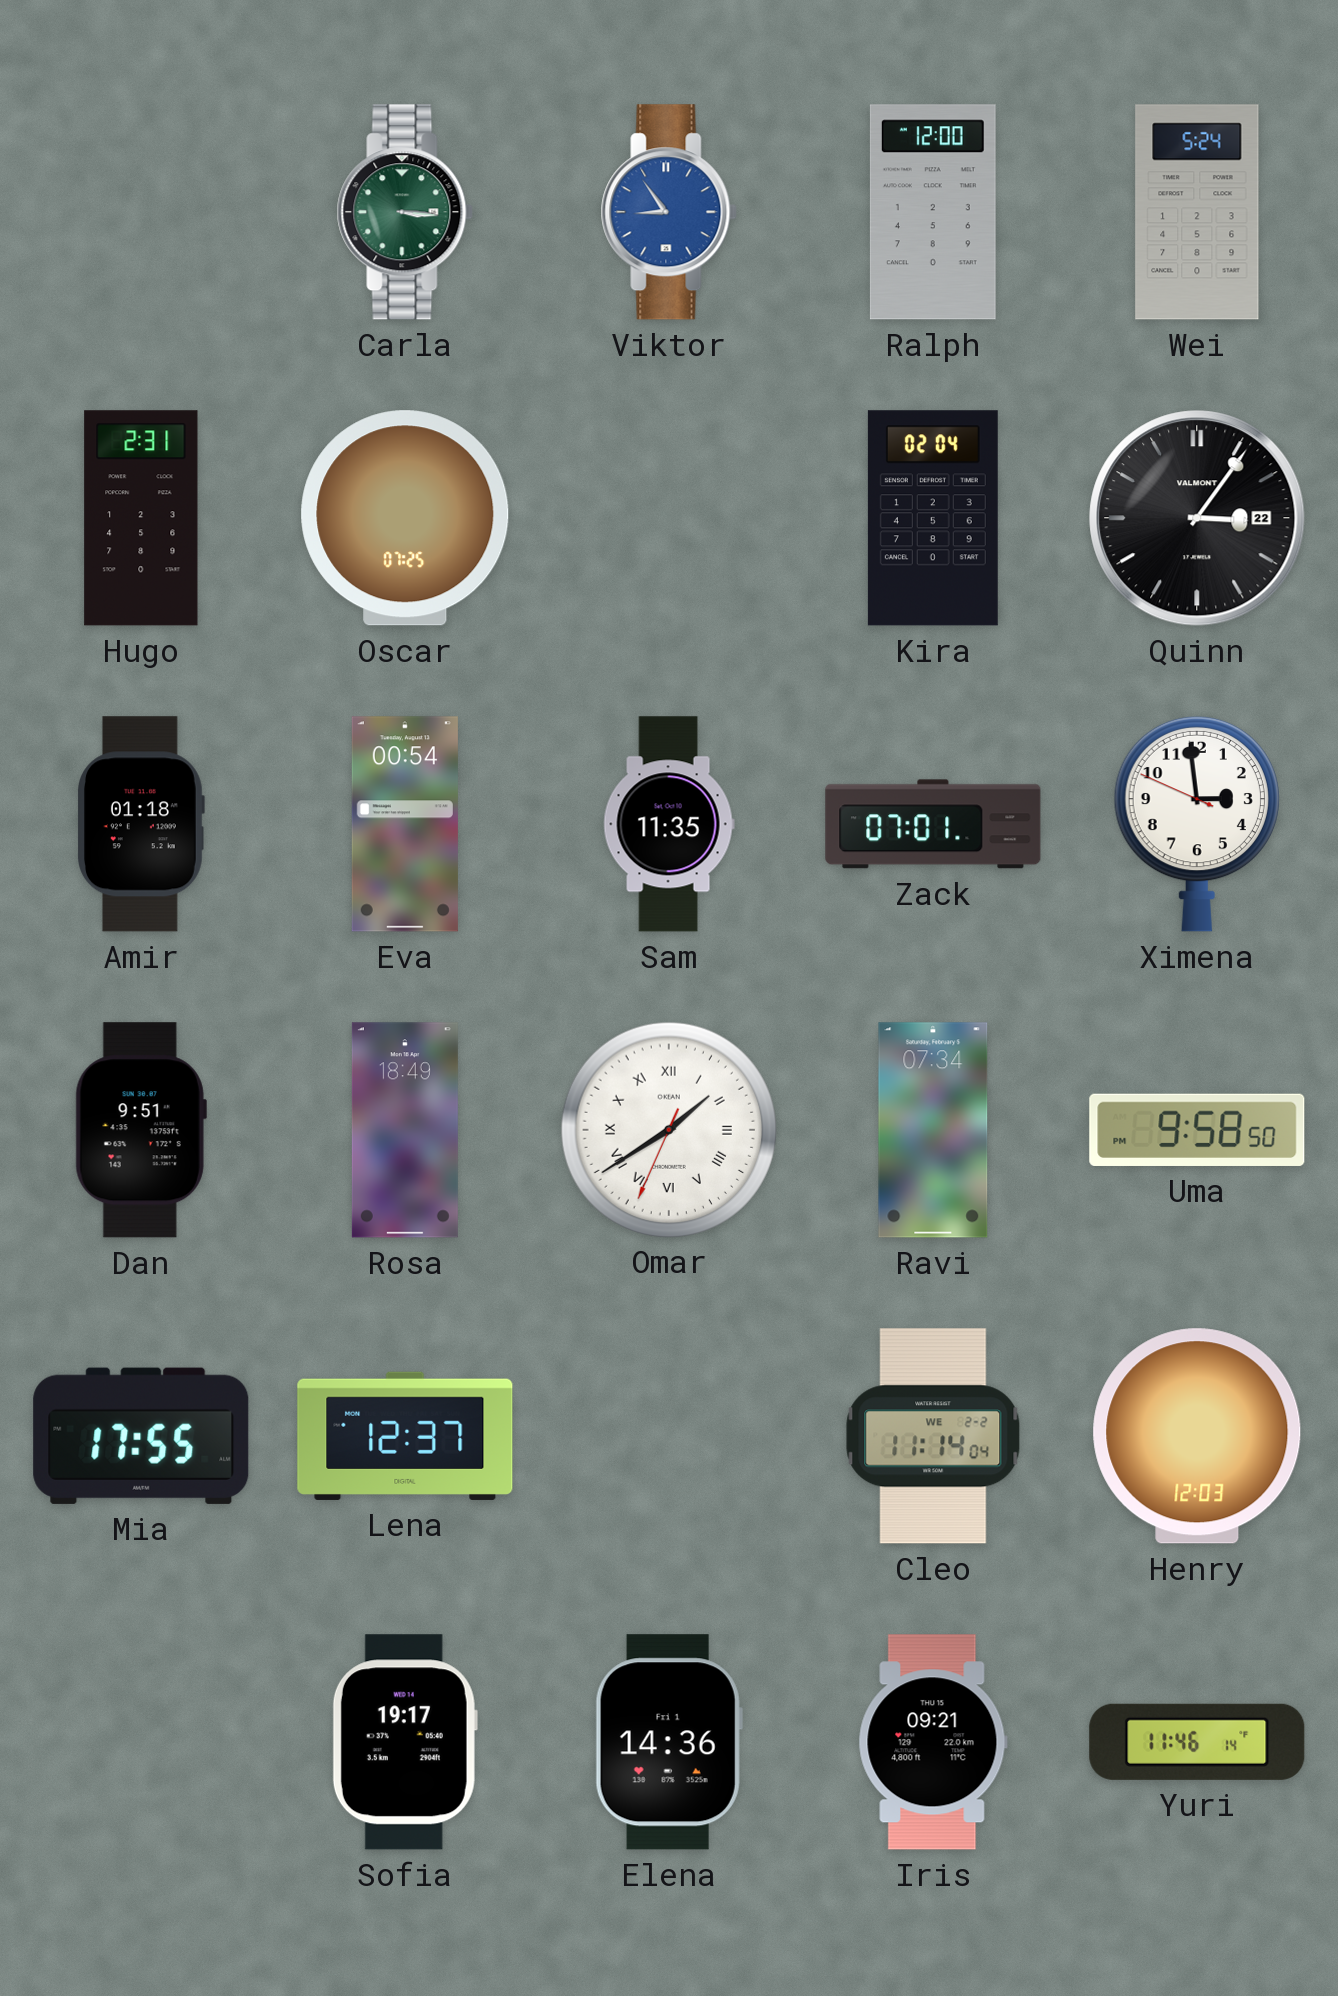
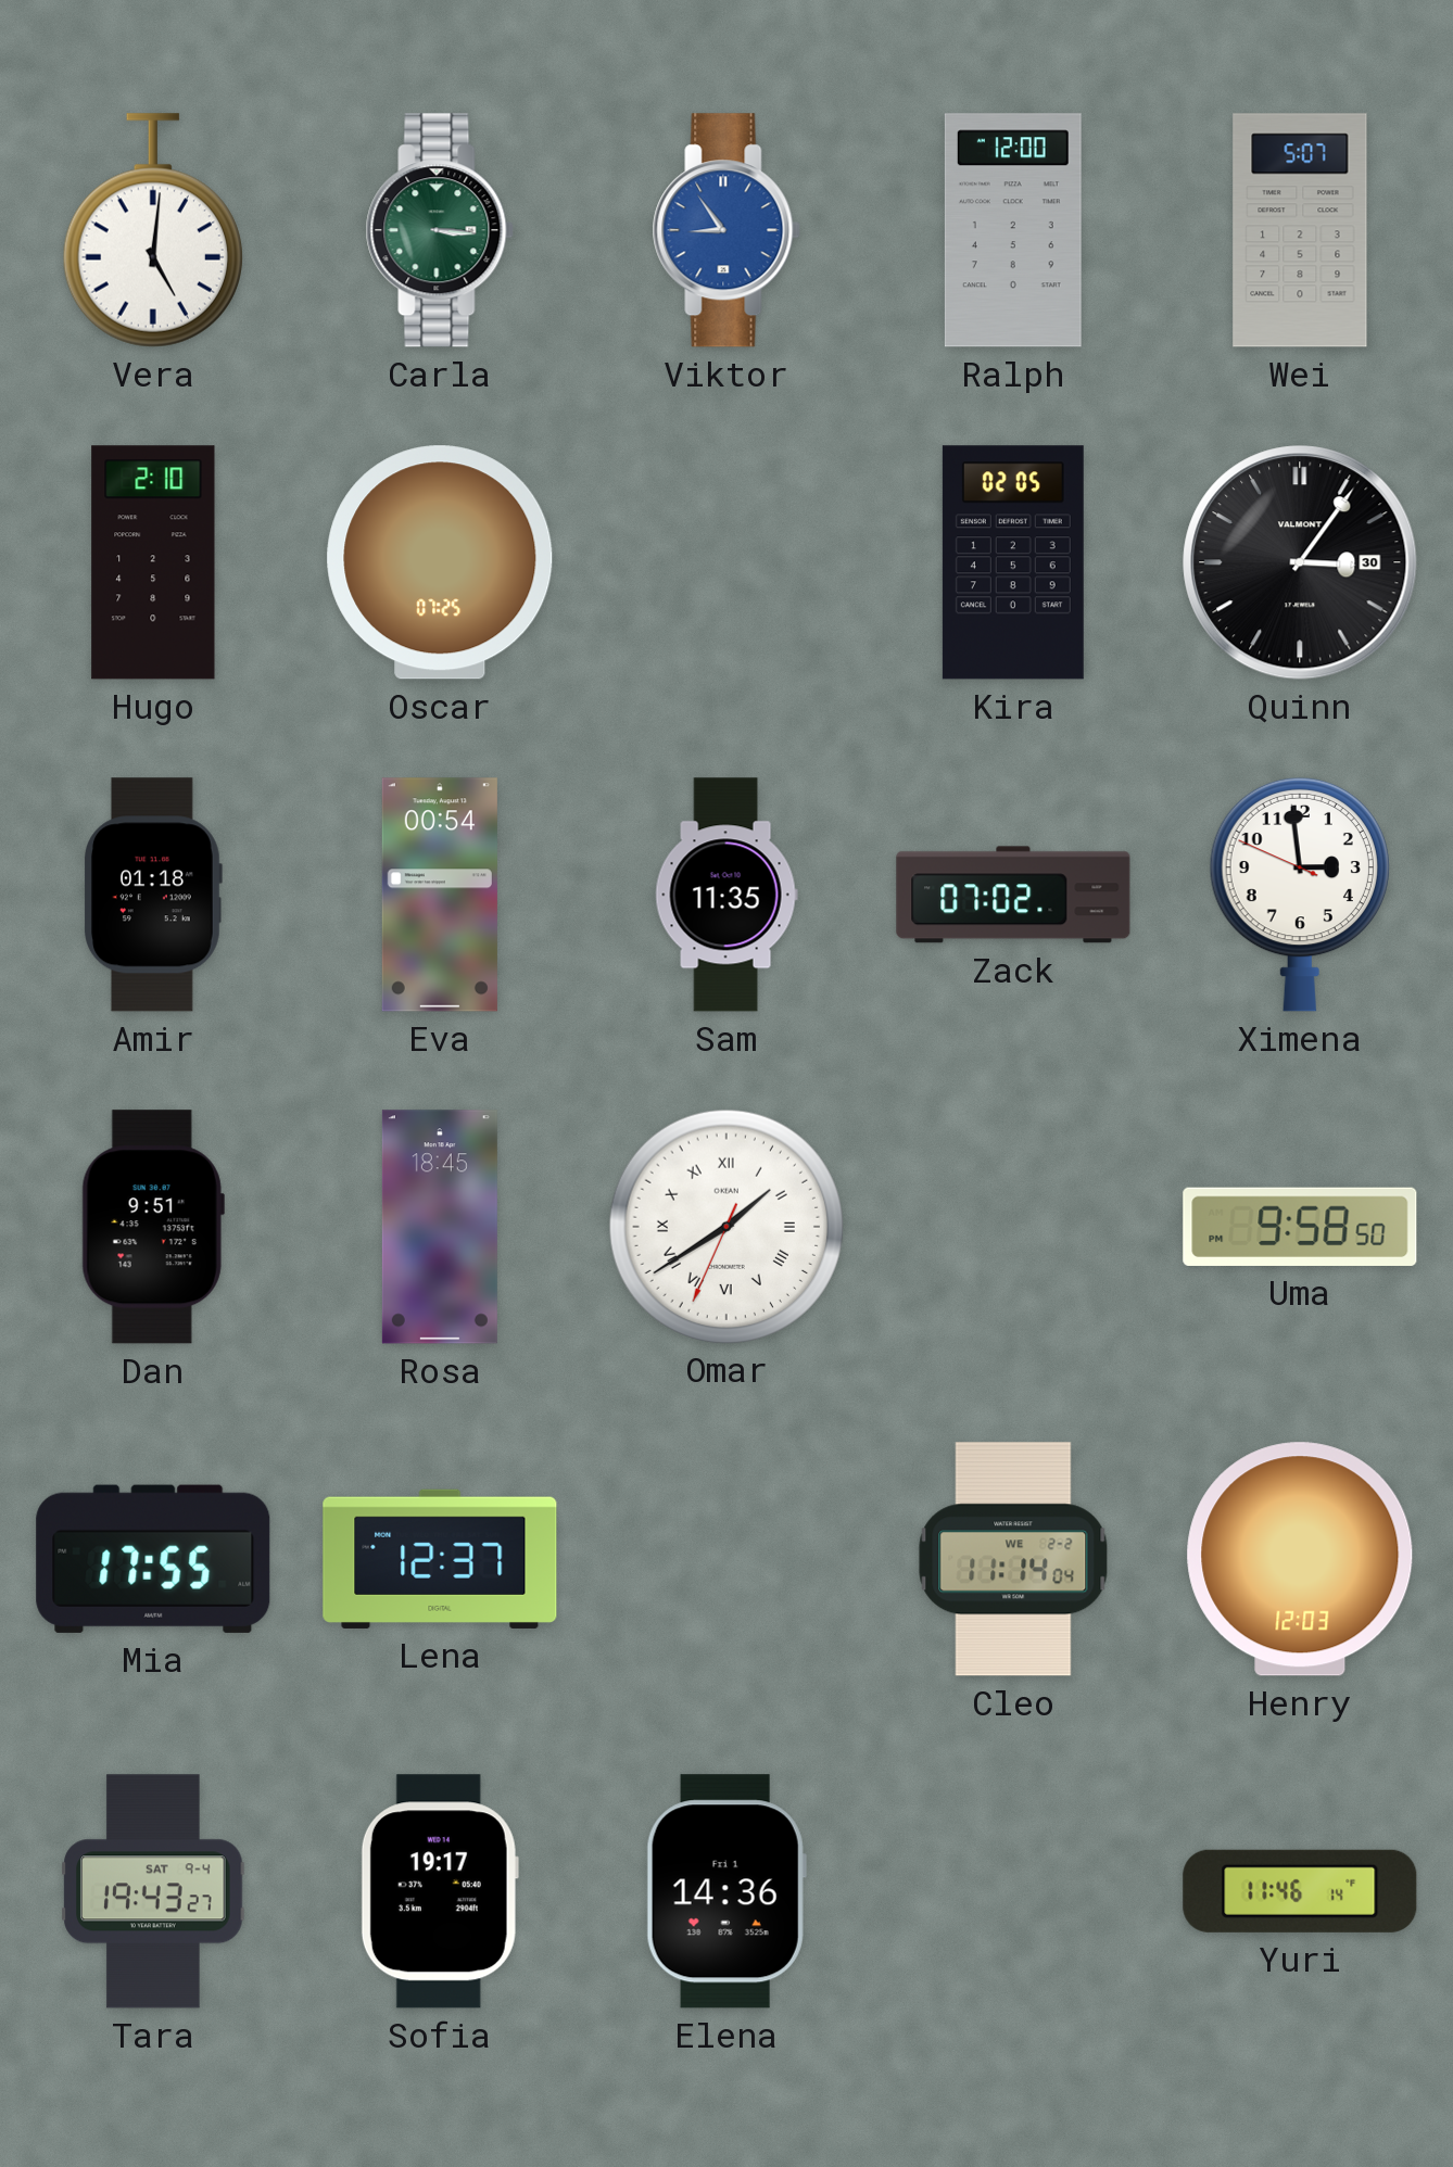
Vera: none -> 5:01
Wei: 5:24 -> 5:07
Hugo: 2:31 -> 2:10
Kira: 02:04 -> 02:05
Quinn date: 22 -> 30
Zack: 07:01 -> 07:02
Rosa: 18:49 -> 18:45
Ravi: 07:34 -> none
Tara: none -> 19:43
Iris: 09:21 -> none
